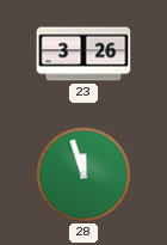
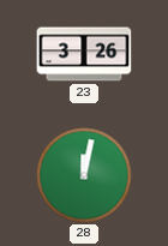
28: 11:57 -> 12:02
